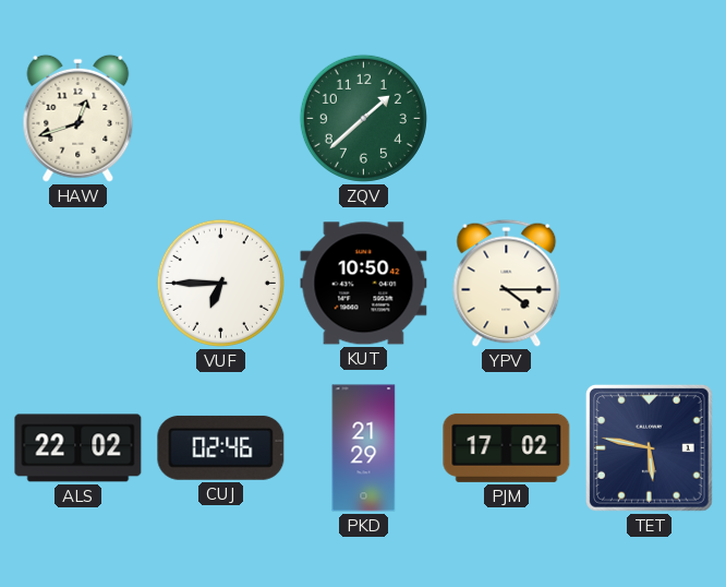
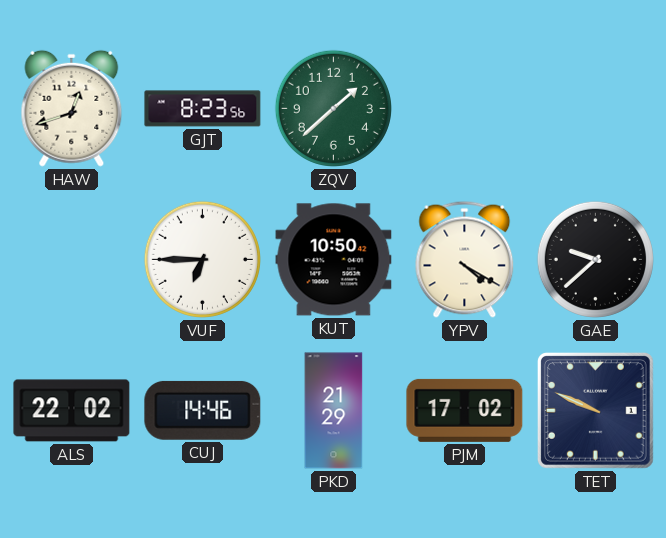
GJT: none -> 8:23
YPV: 4:15 -> 4:20
GAE: none -> 9:38
CUJ: 02:46 -> 14:46
TET: 5:47 -> 9:49
